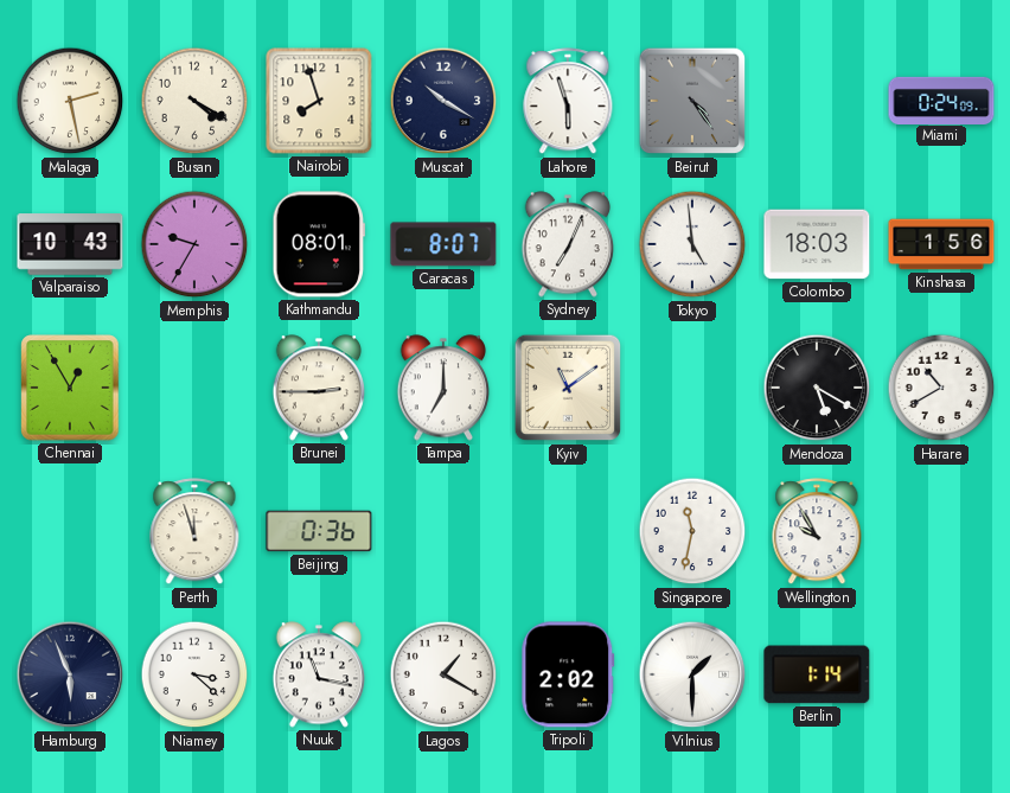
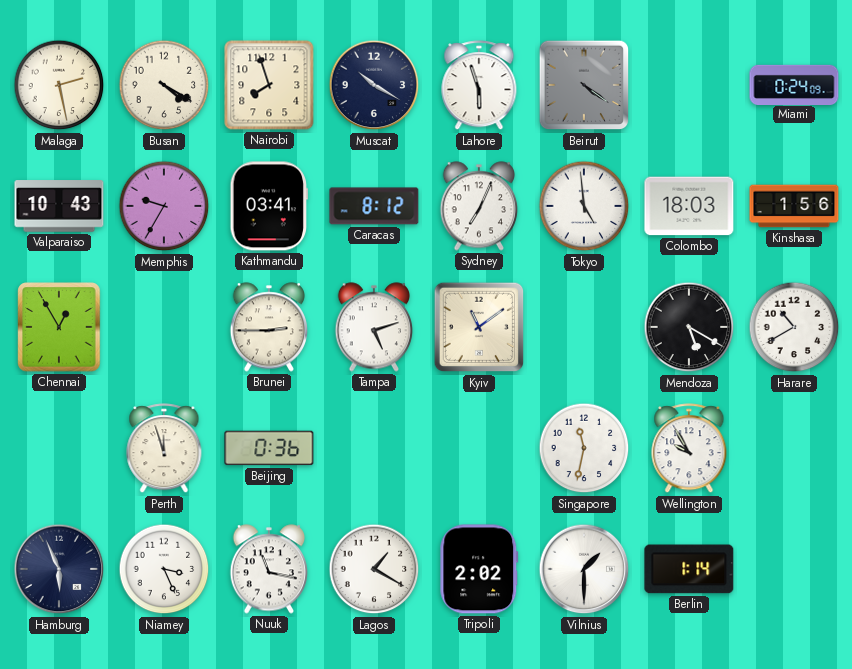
Beirut: 4:24 -> 4:21
Kathmandu: 08:01 -> 03:41
Caracas: 8:07 -> 8:12
Tampa: 7:00 -> 5:12
Niamey: 3:22 -> 3:26
